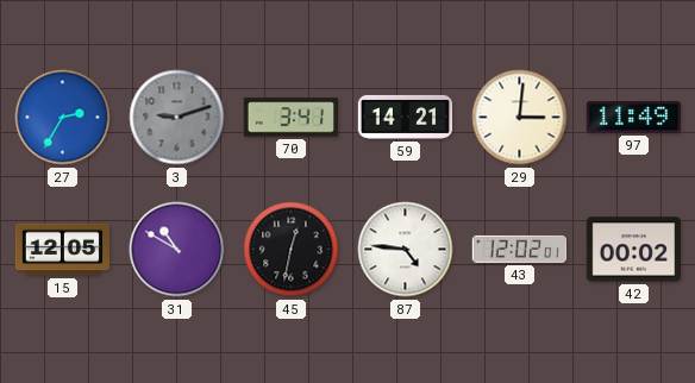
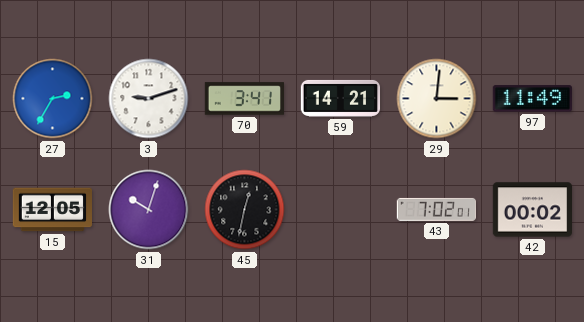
3 dial: grey -> white
31: 10:50 -> 10:03
87: 4:46 -> none
43: 12:02 -> 7:02
